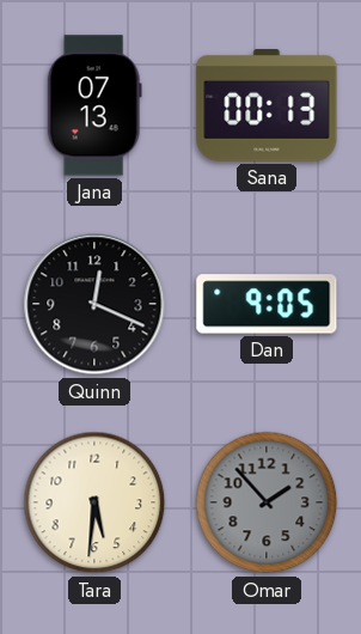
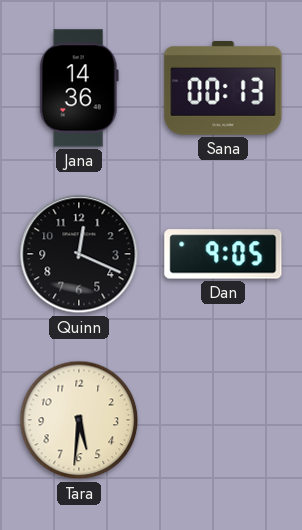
Jana: 07:13 -> 14:36
Omar: 1:53 -> none
